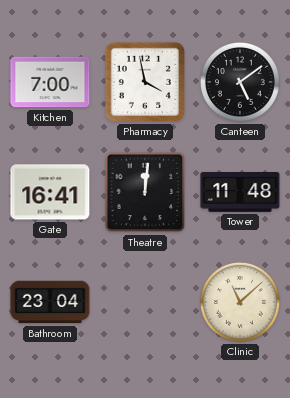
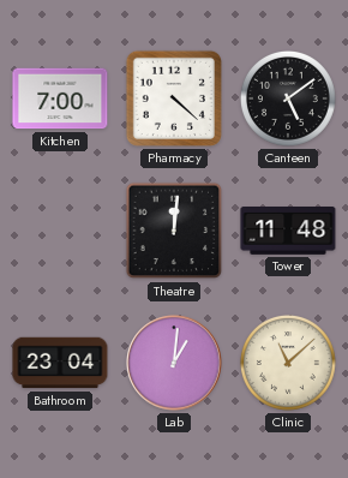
Pharmacy: 3:58 -> 4:22
Gate: 16:41 -> none
Lab: none -> 1:01
